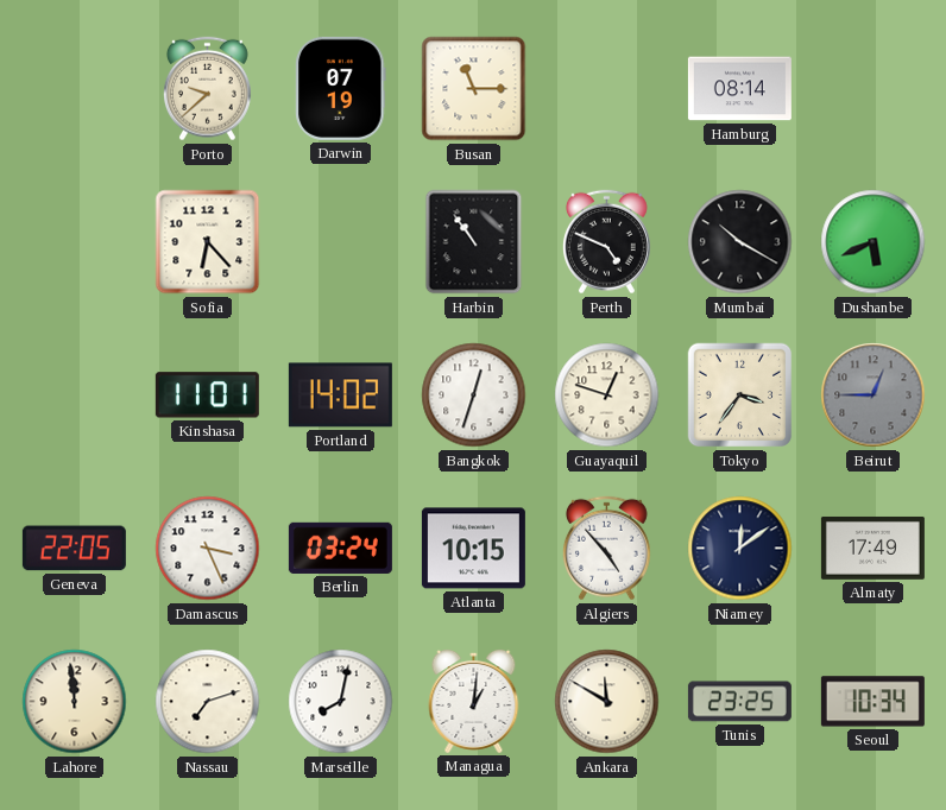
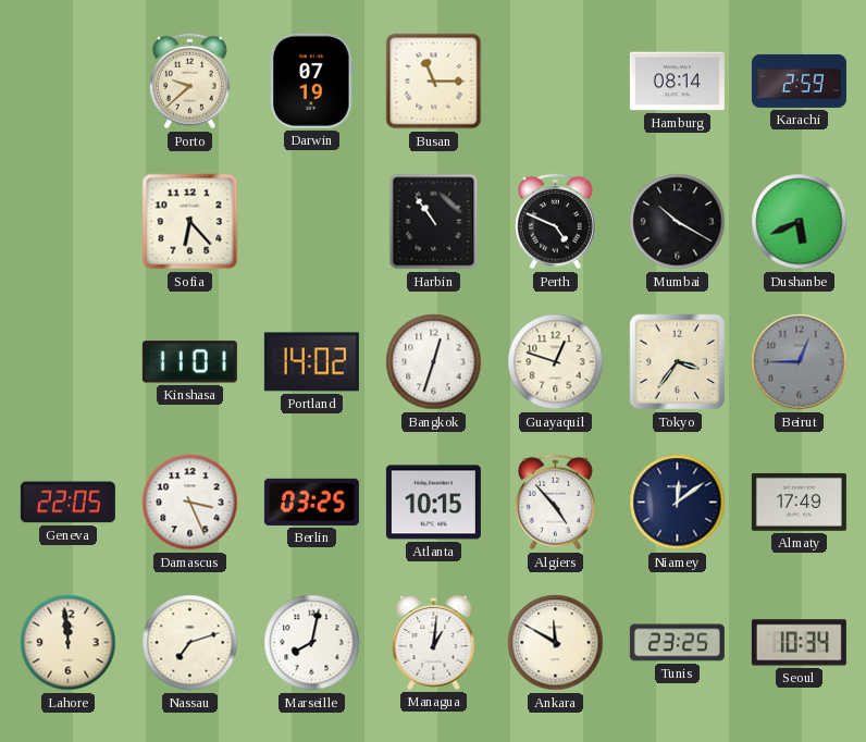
Karachi: none -> 2:59
Berlin: 03:24 -> 03:25
